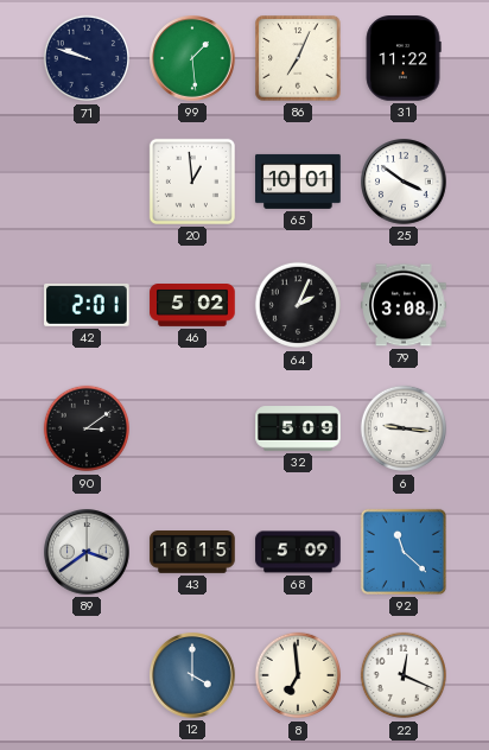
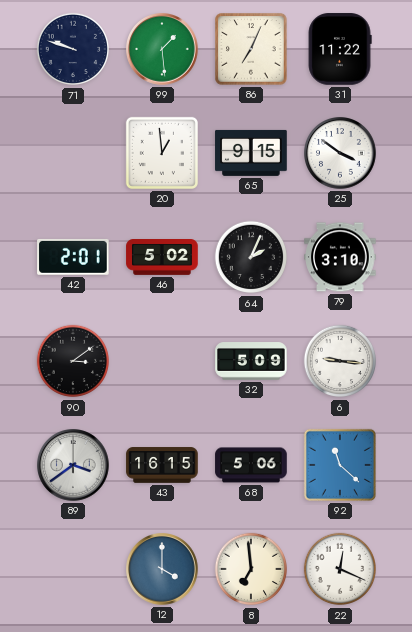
65: 10:01 -> 9:15
79: 3:08 -> 3:10
68: 5:09 -> 5:06
